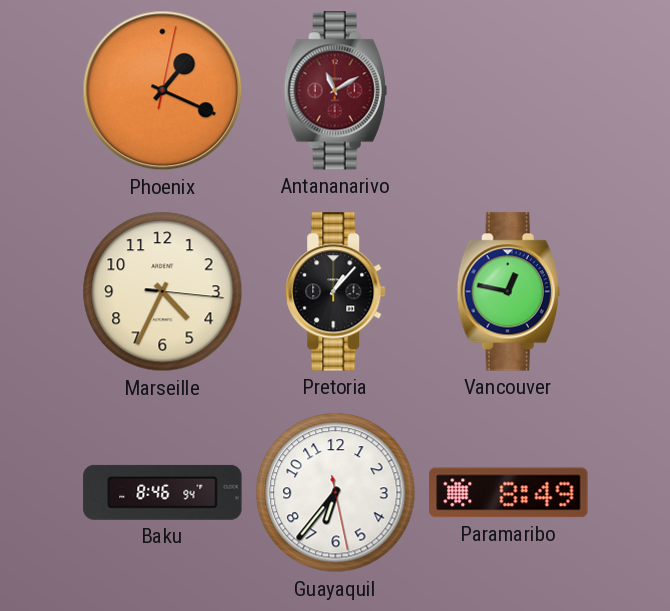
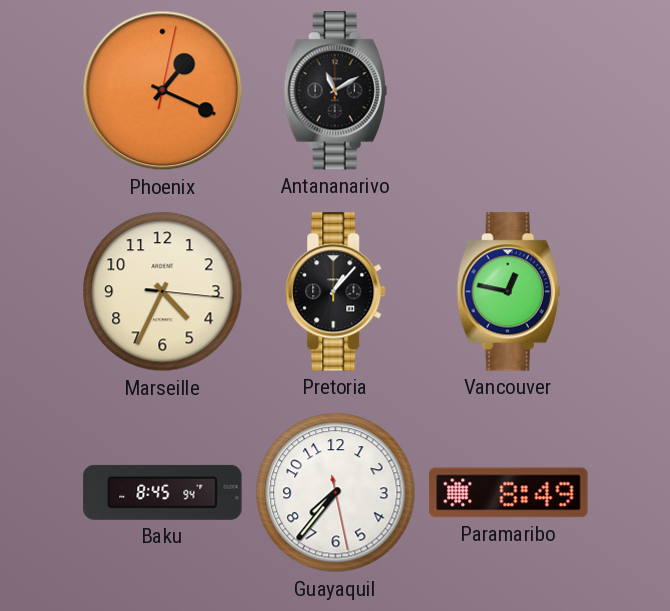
Antananarivo dial: burgundy -> black
Baku: 8:46 -> 8:45
Guayaquil: 6:36 -> 7:36
